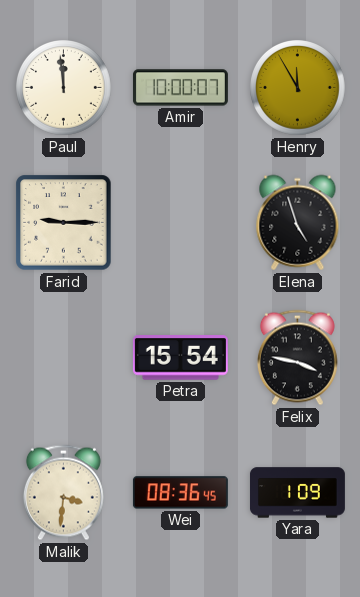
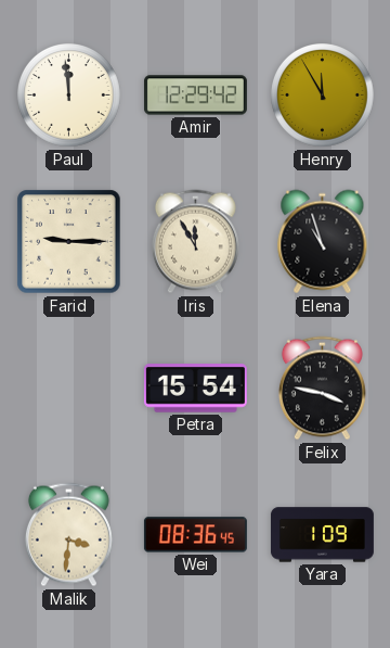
Amir: 10:00 -> 12:29
Iris: none -> 11:55
Elena: 4:57 -> 10:57
